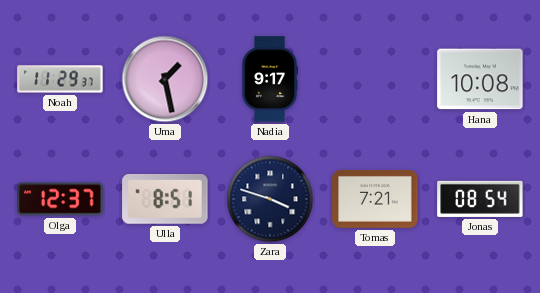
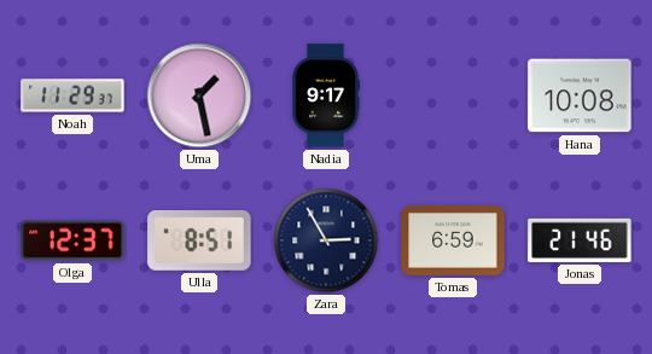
Zara: 3:48 -> 2:55
Tomas: 7:21 -> 6:59
Jonas: 08:54 -> 21:46
